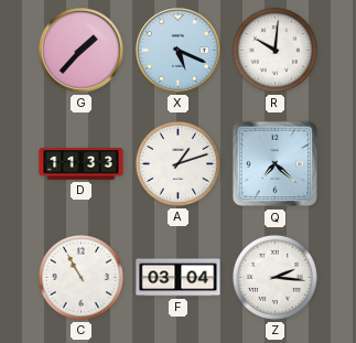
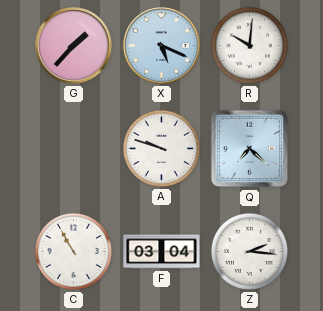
D: 11:33 -> none
A: 1:12 -> 9:48
